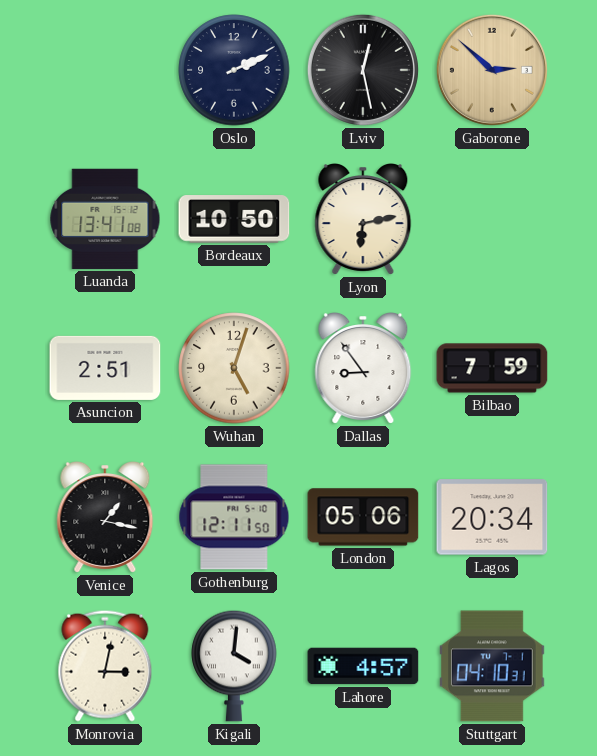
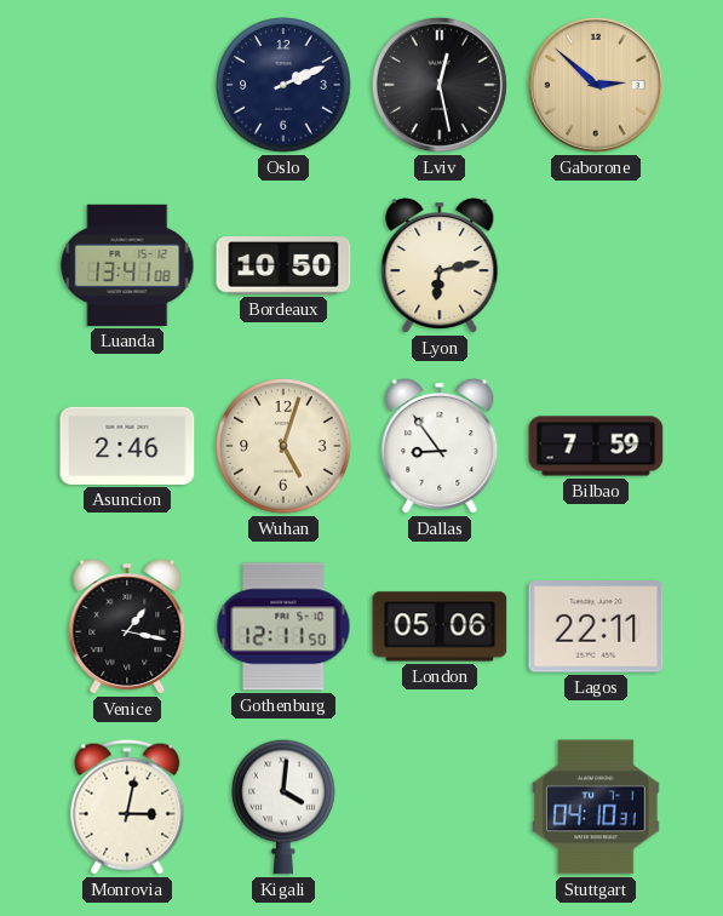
Asuncion: 2:51 -> 2:46
Lagos: 20:34 -> 22:11
Lahore: 4:57 -> none
